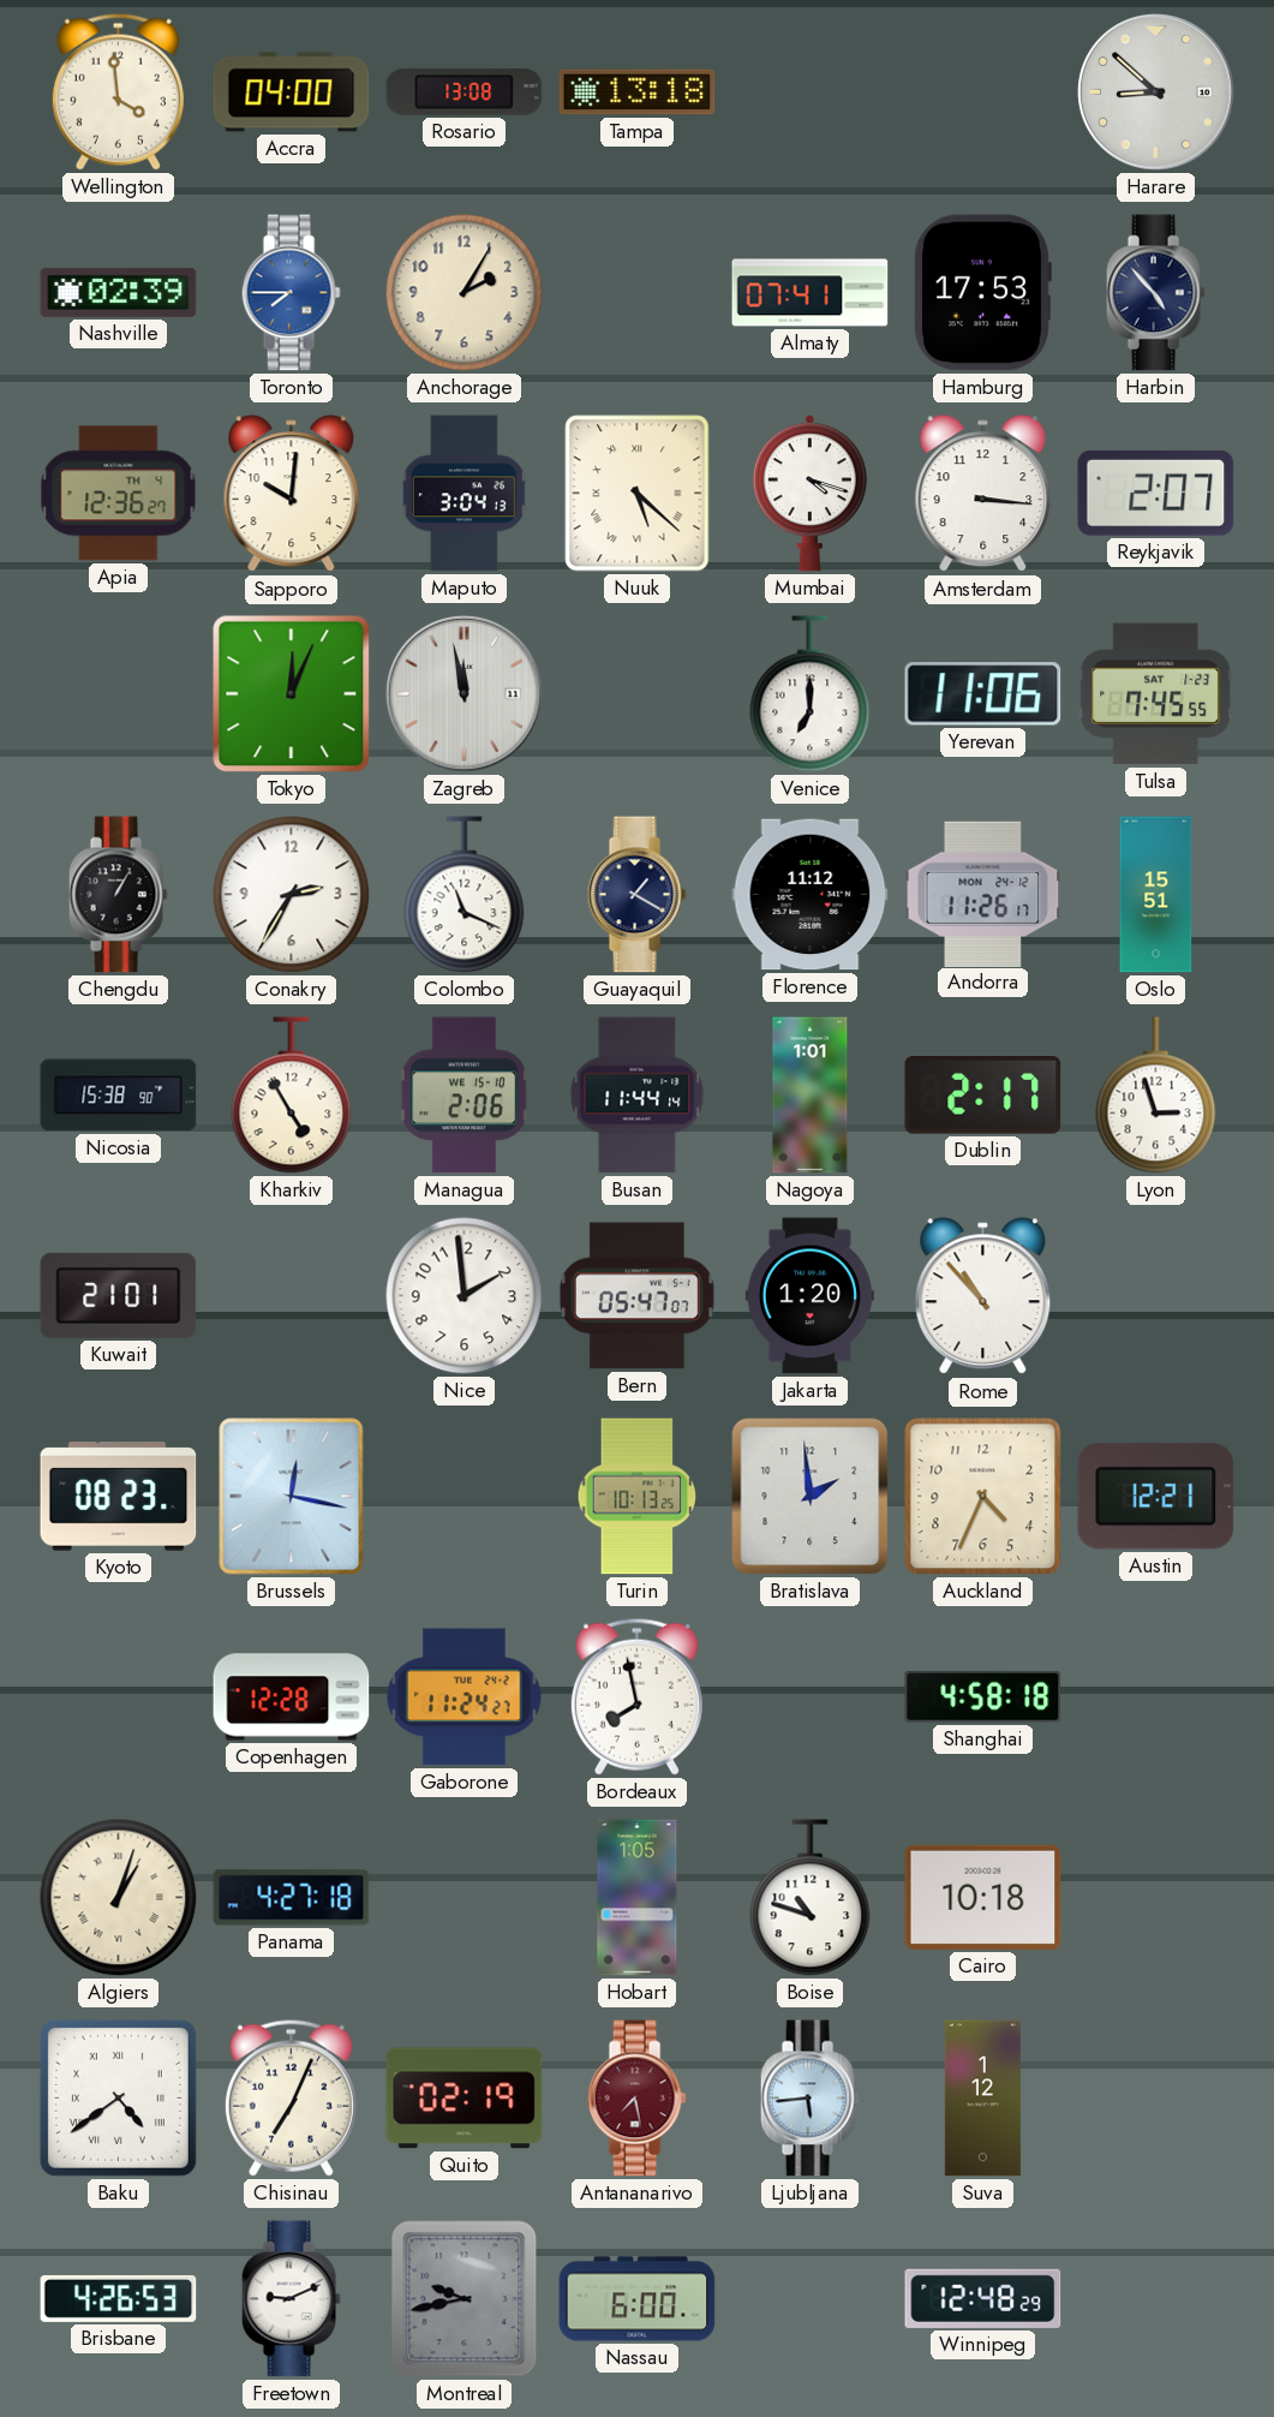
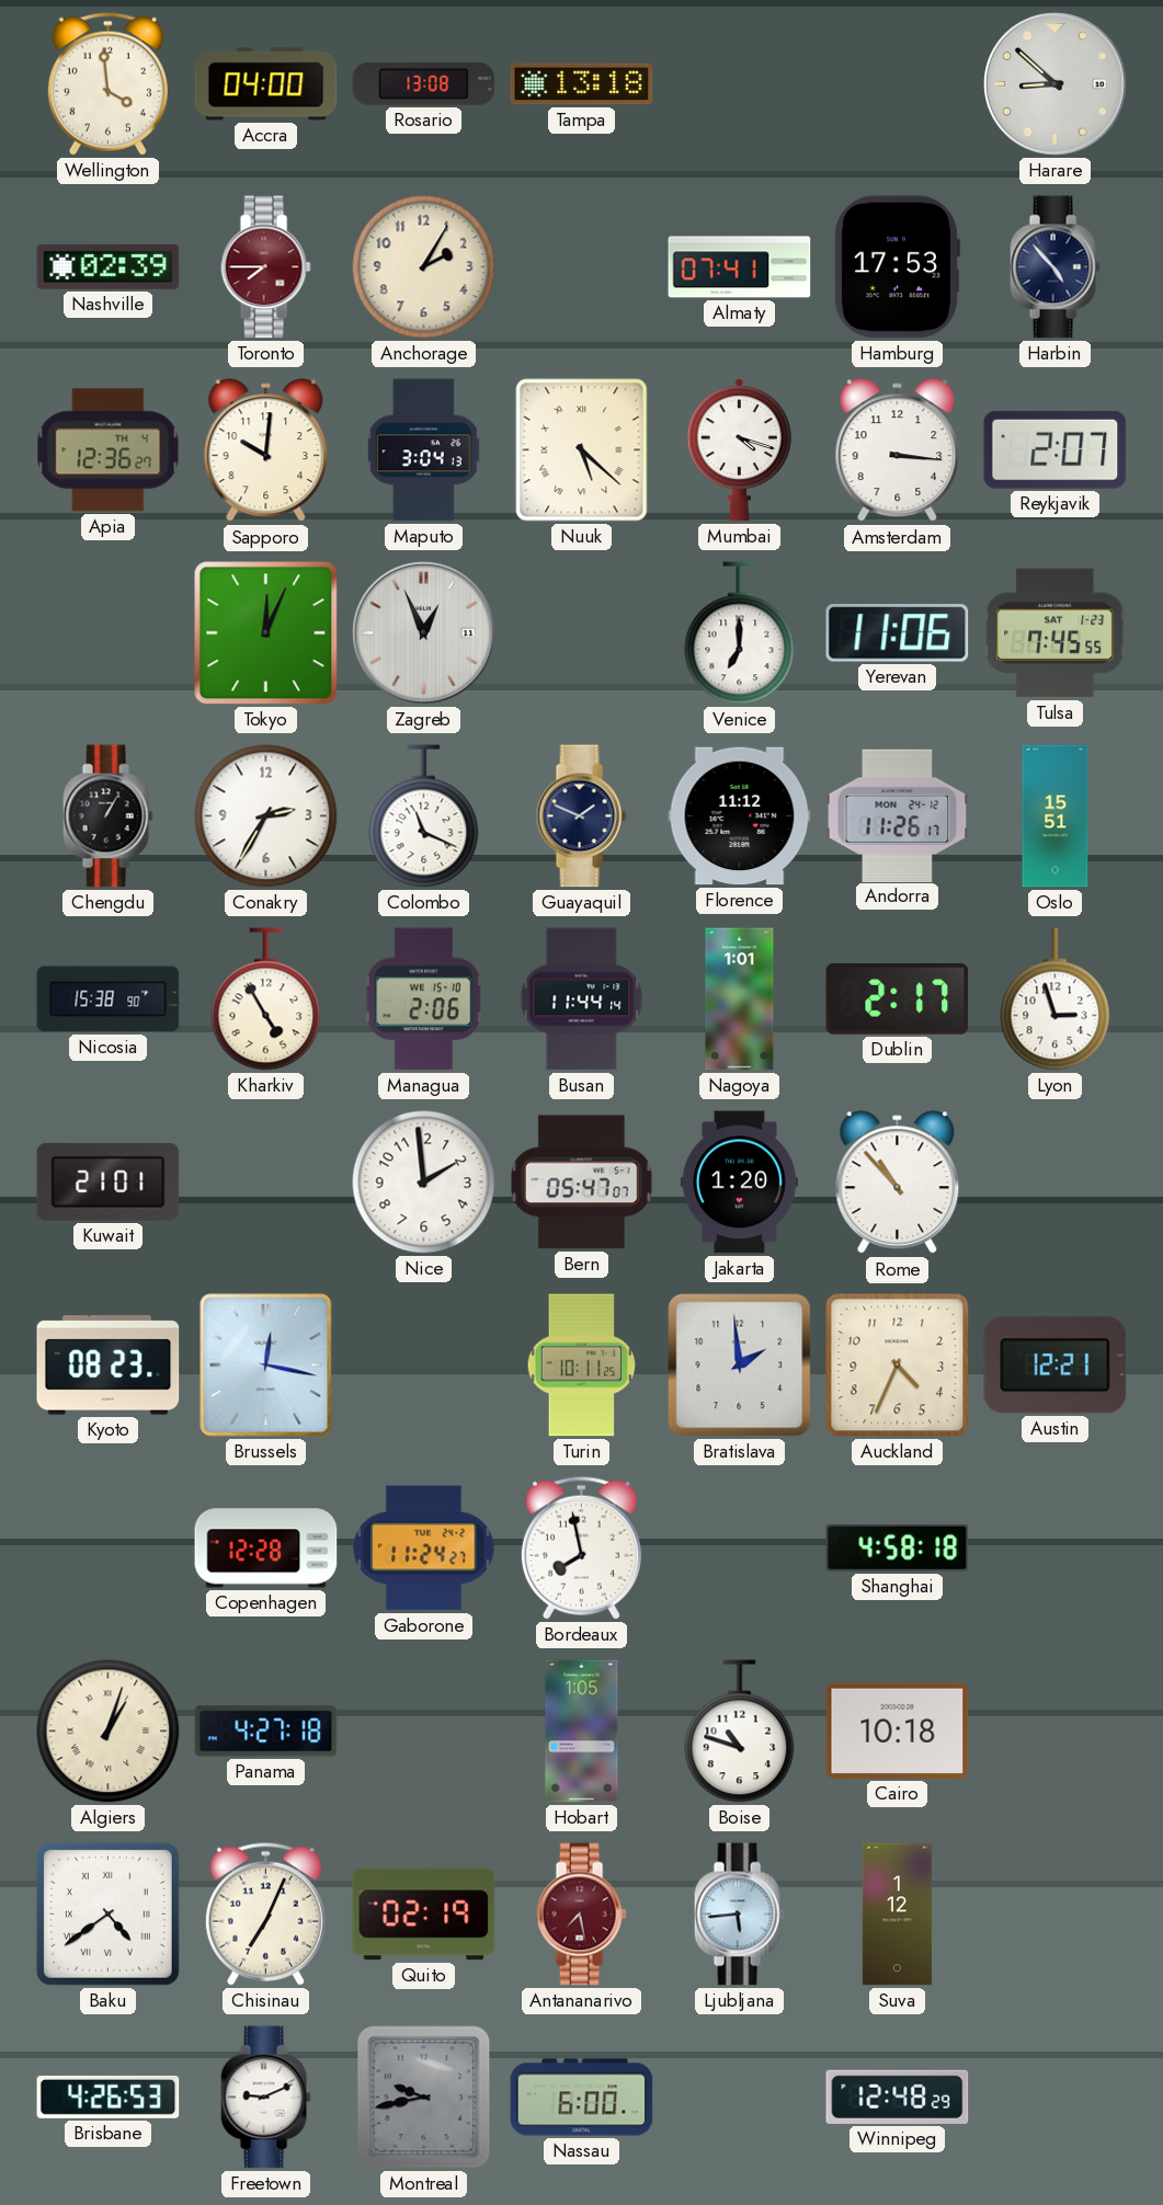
Toronto dial: blue -> burgundy
Zagreb: 11:58 -> 12:56
Guayaquil: 1:20 -> 1:49
Turin: 10:13 -> 10:11
